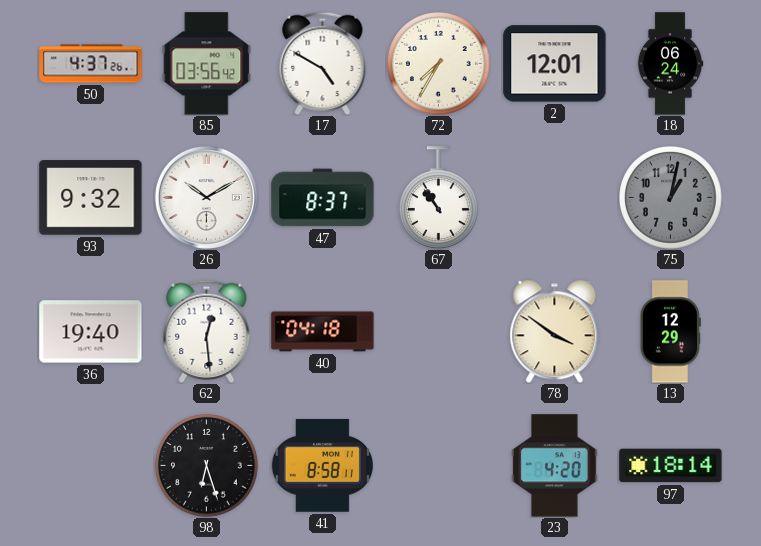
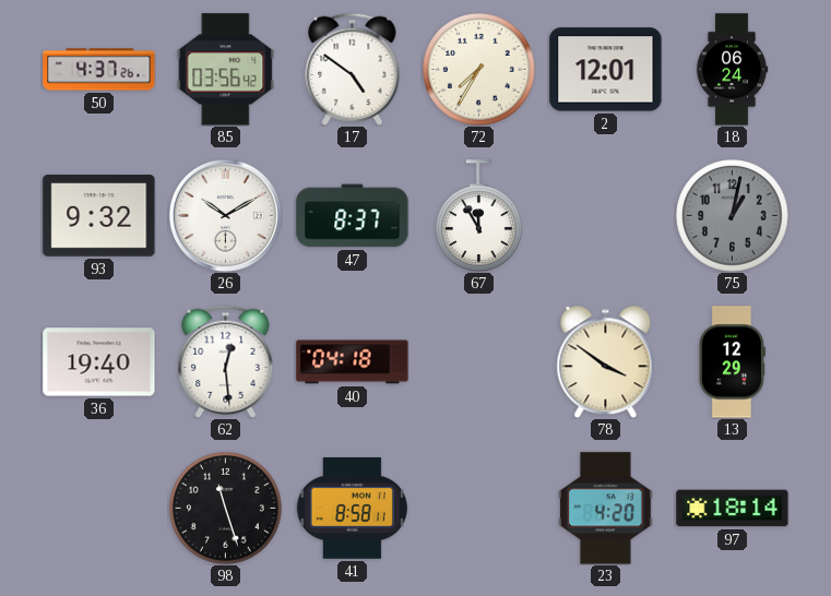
17: 4:50 -> 4:51
67: 10:54 -> 11:55
98: 6:27 -> 11:27
